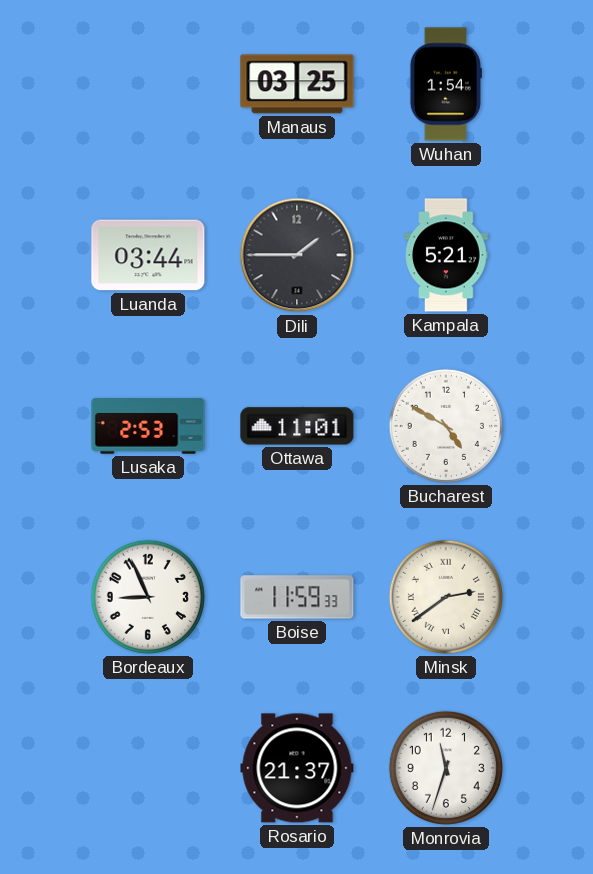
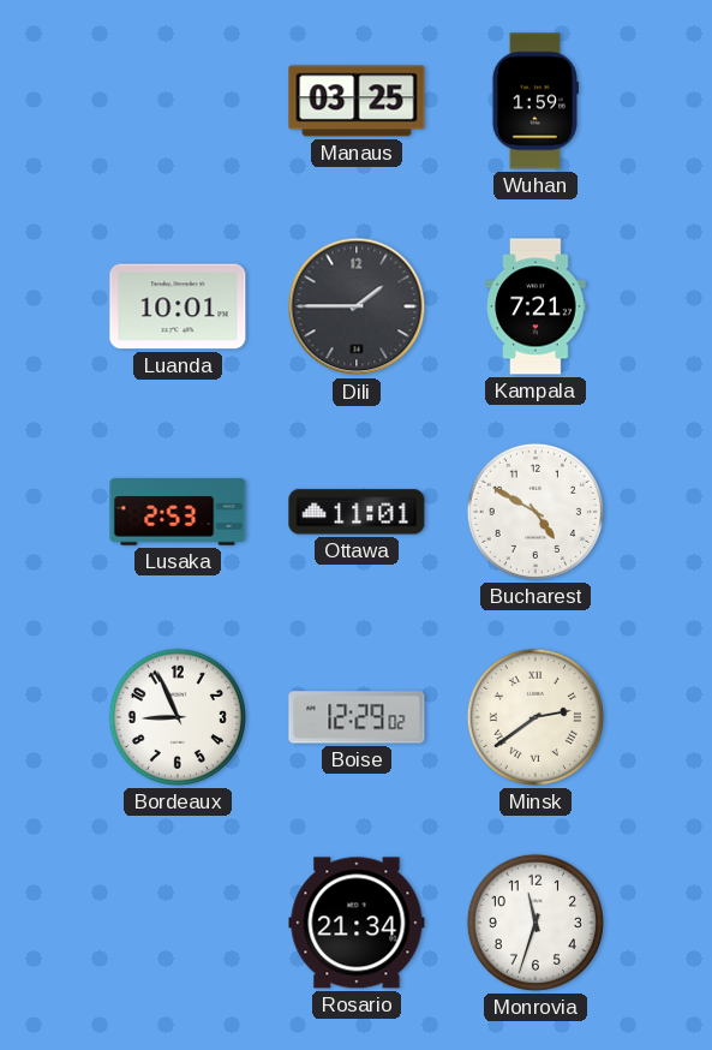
Wuhan: 1:54 -> 1:59
Luanda: 03:44 -> 10:01
Kampala: 5:21 -> 7:21
Boise: 11:59 -> 12:29
Rosario: 21:37 -> 21:34
